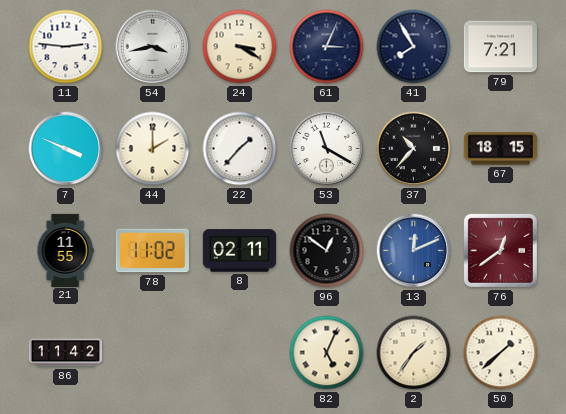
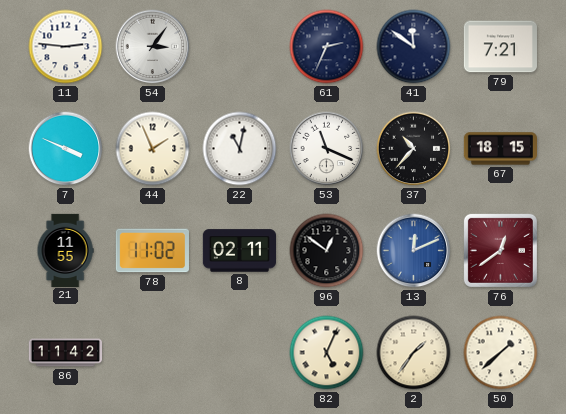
54: 3:43 -> 3:06
24: 3:20 -> none
61: 3:04 -> 2:34
41: 7:55 -> 11:51
44: 2:00 -> 1:56
22: 1:37 -> 11:02
53: 11:20 -> 11:19
